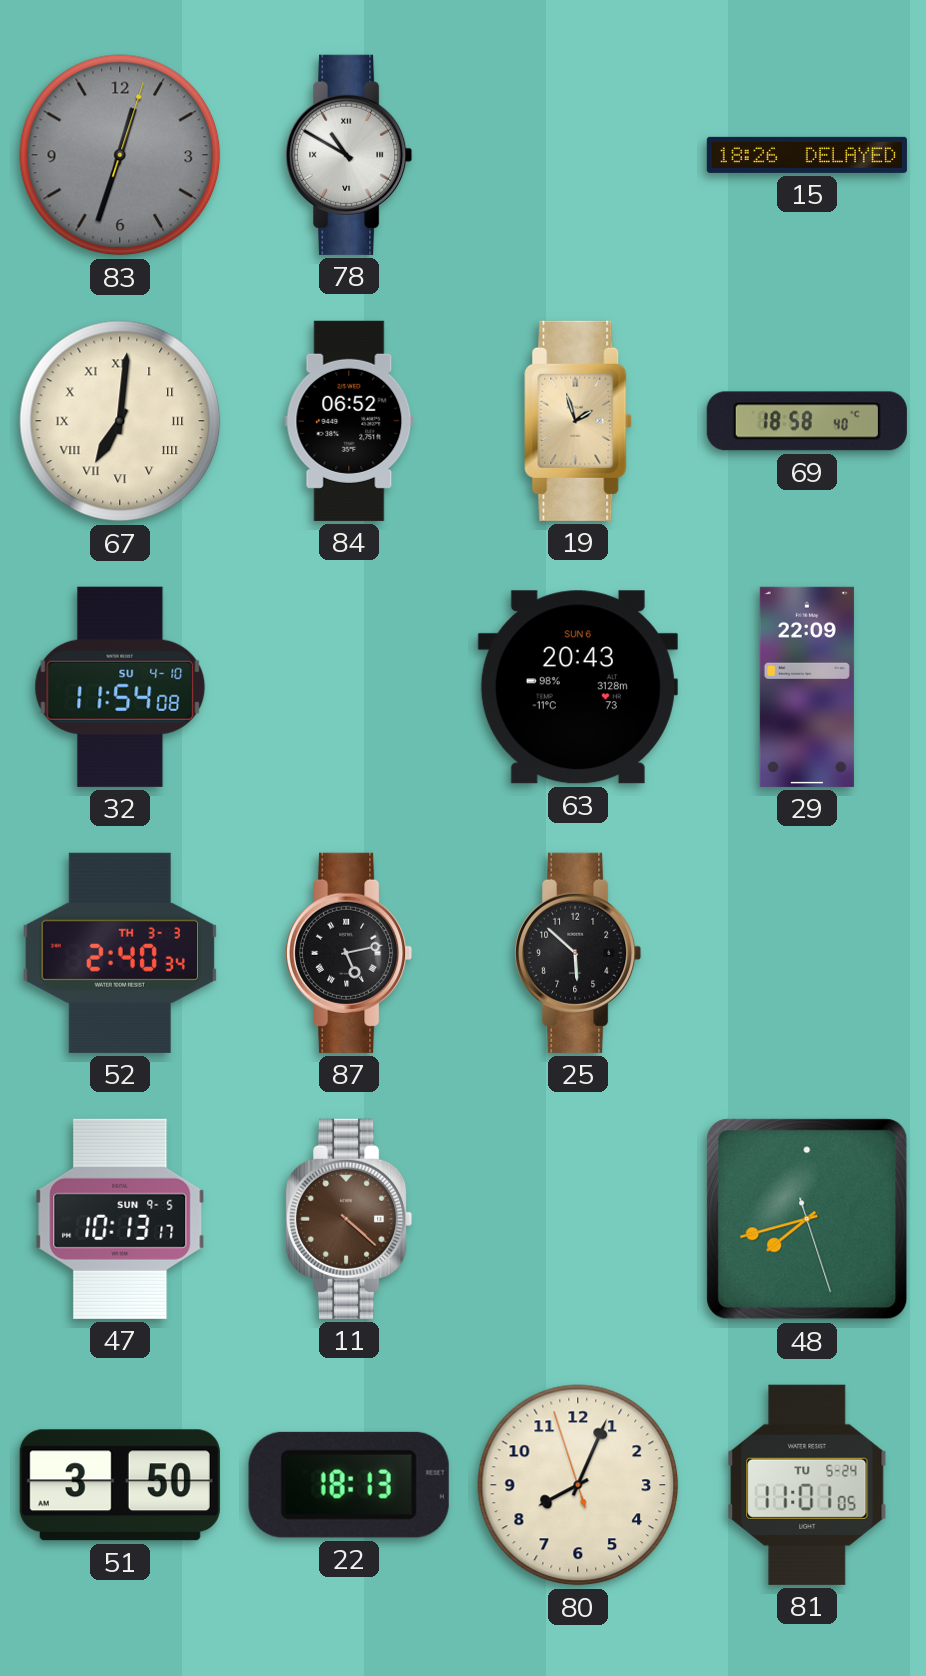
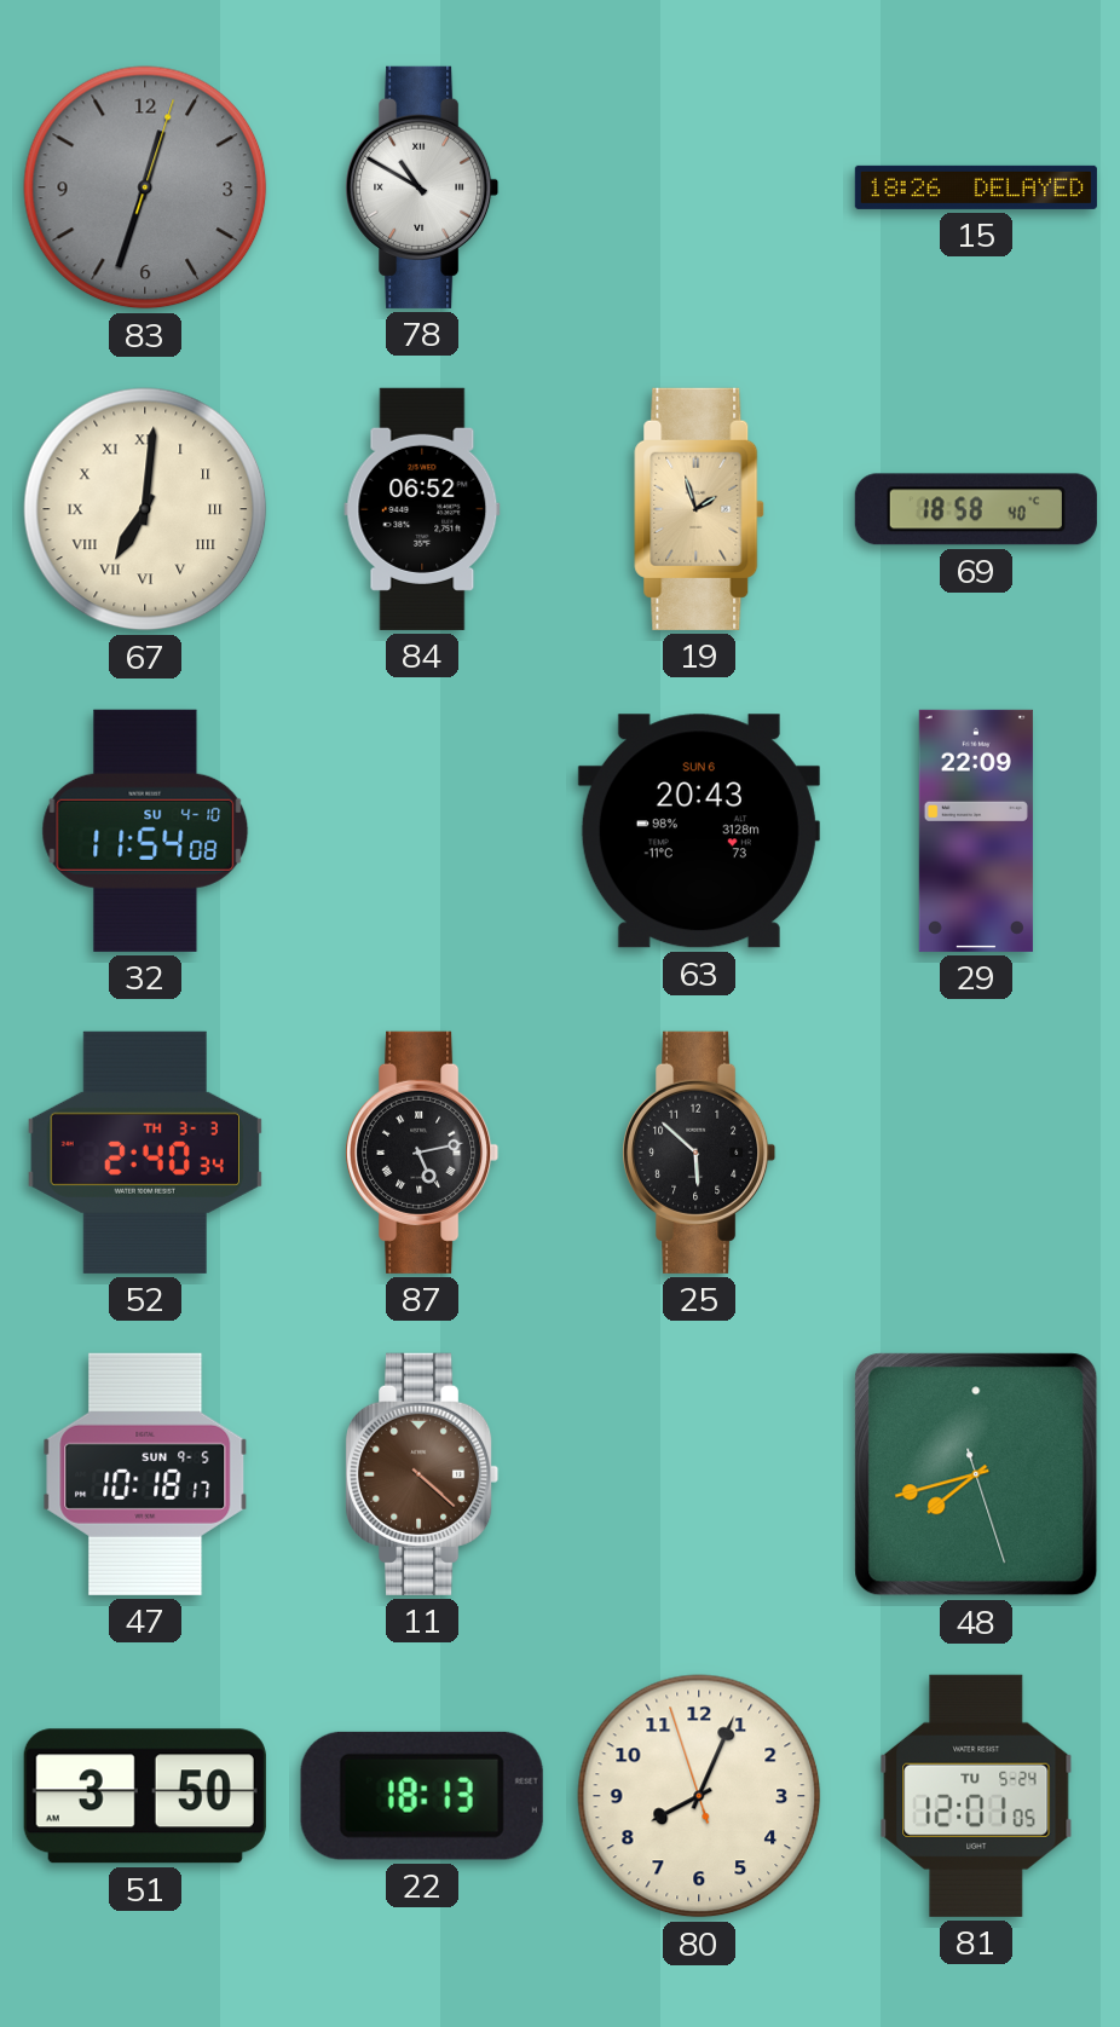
47: 10:13 -> 10:18
81: 11:01 -> 12:01
